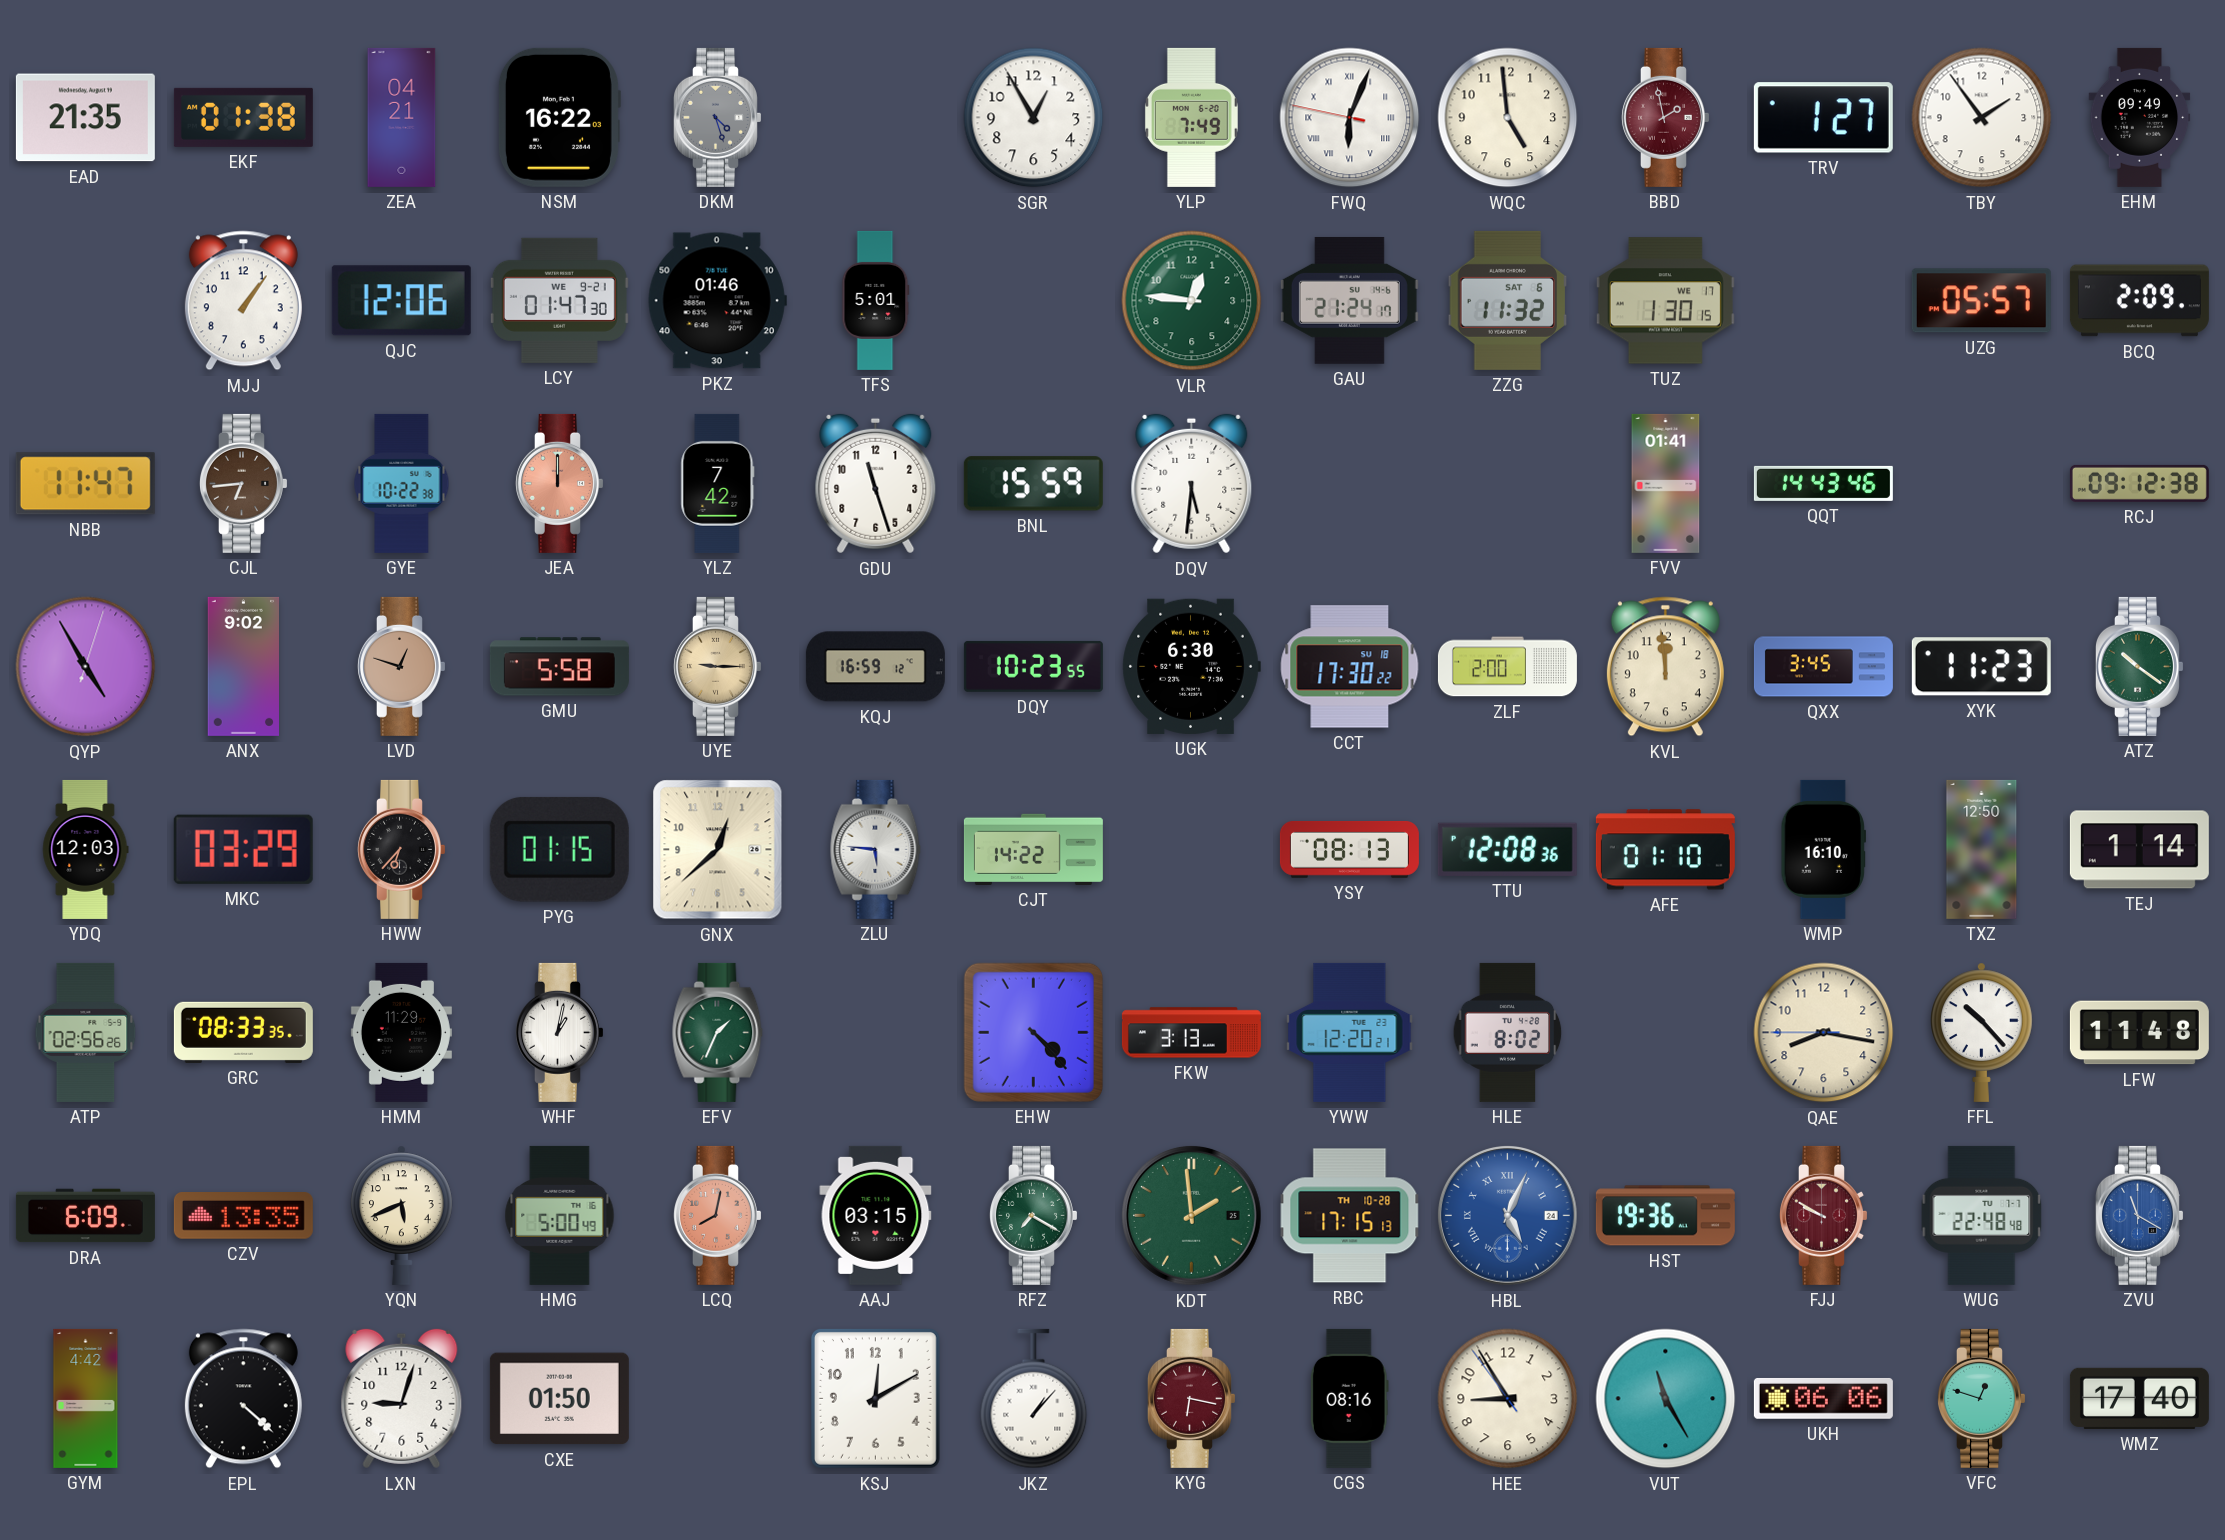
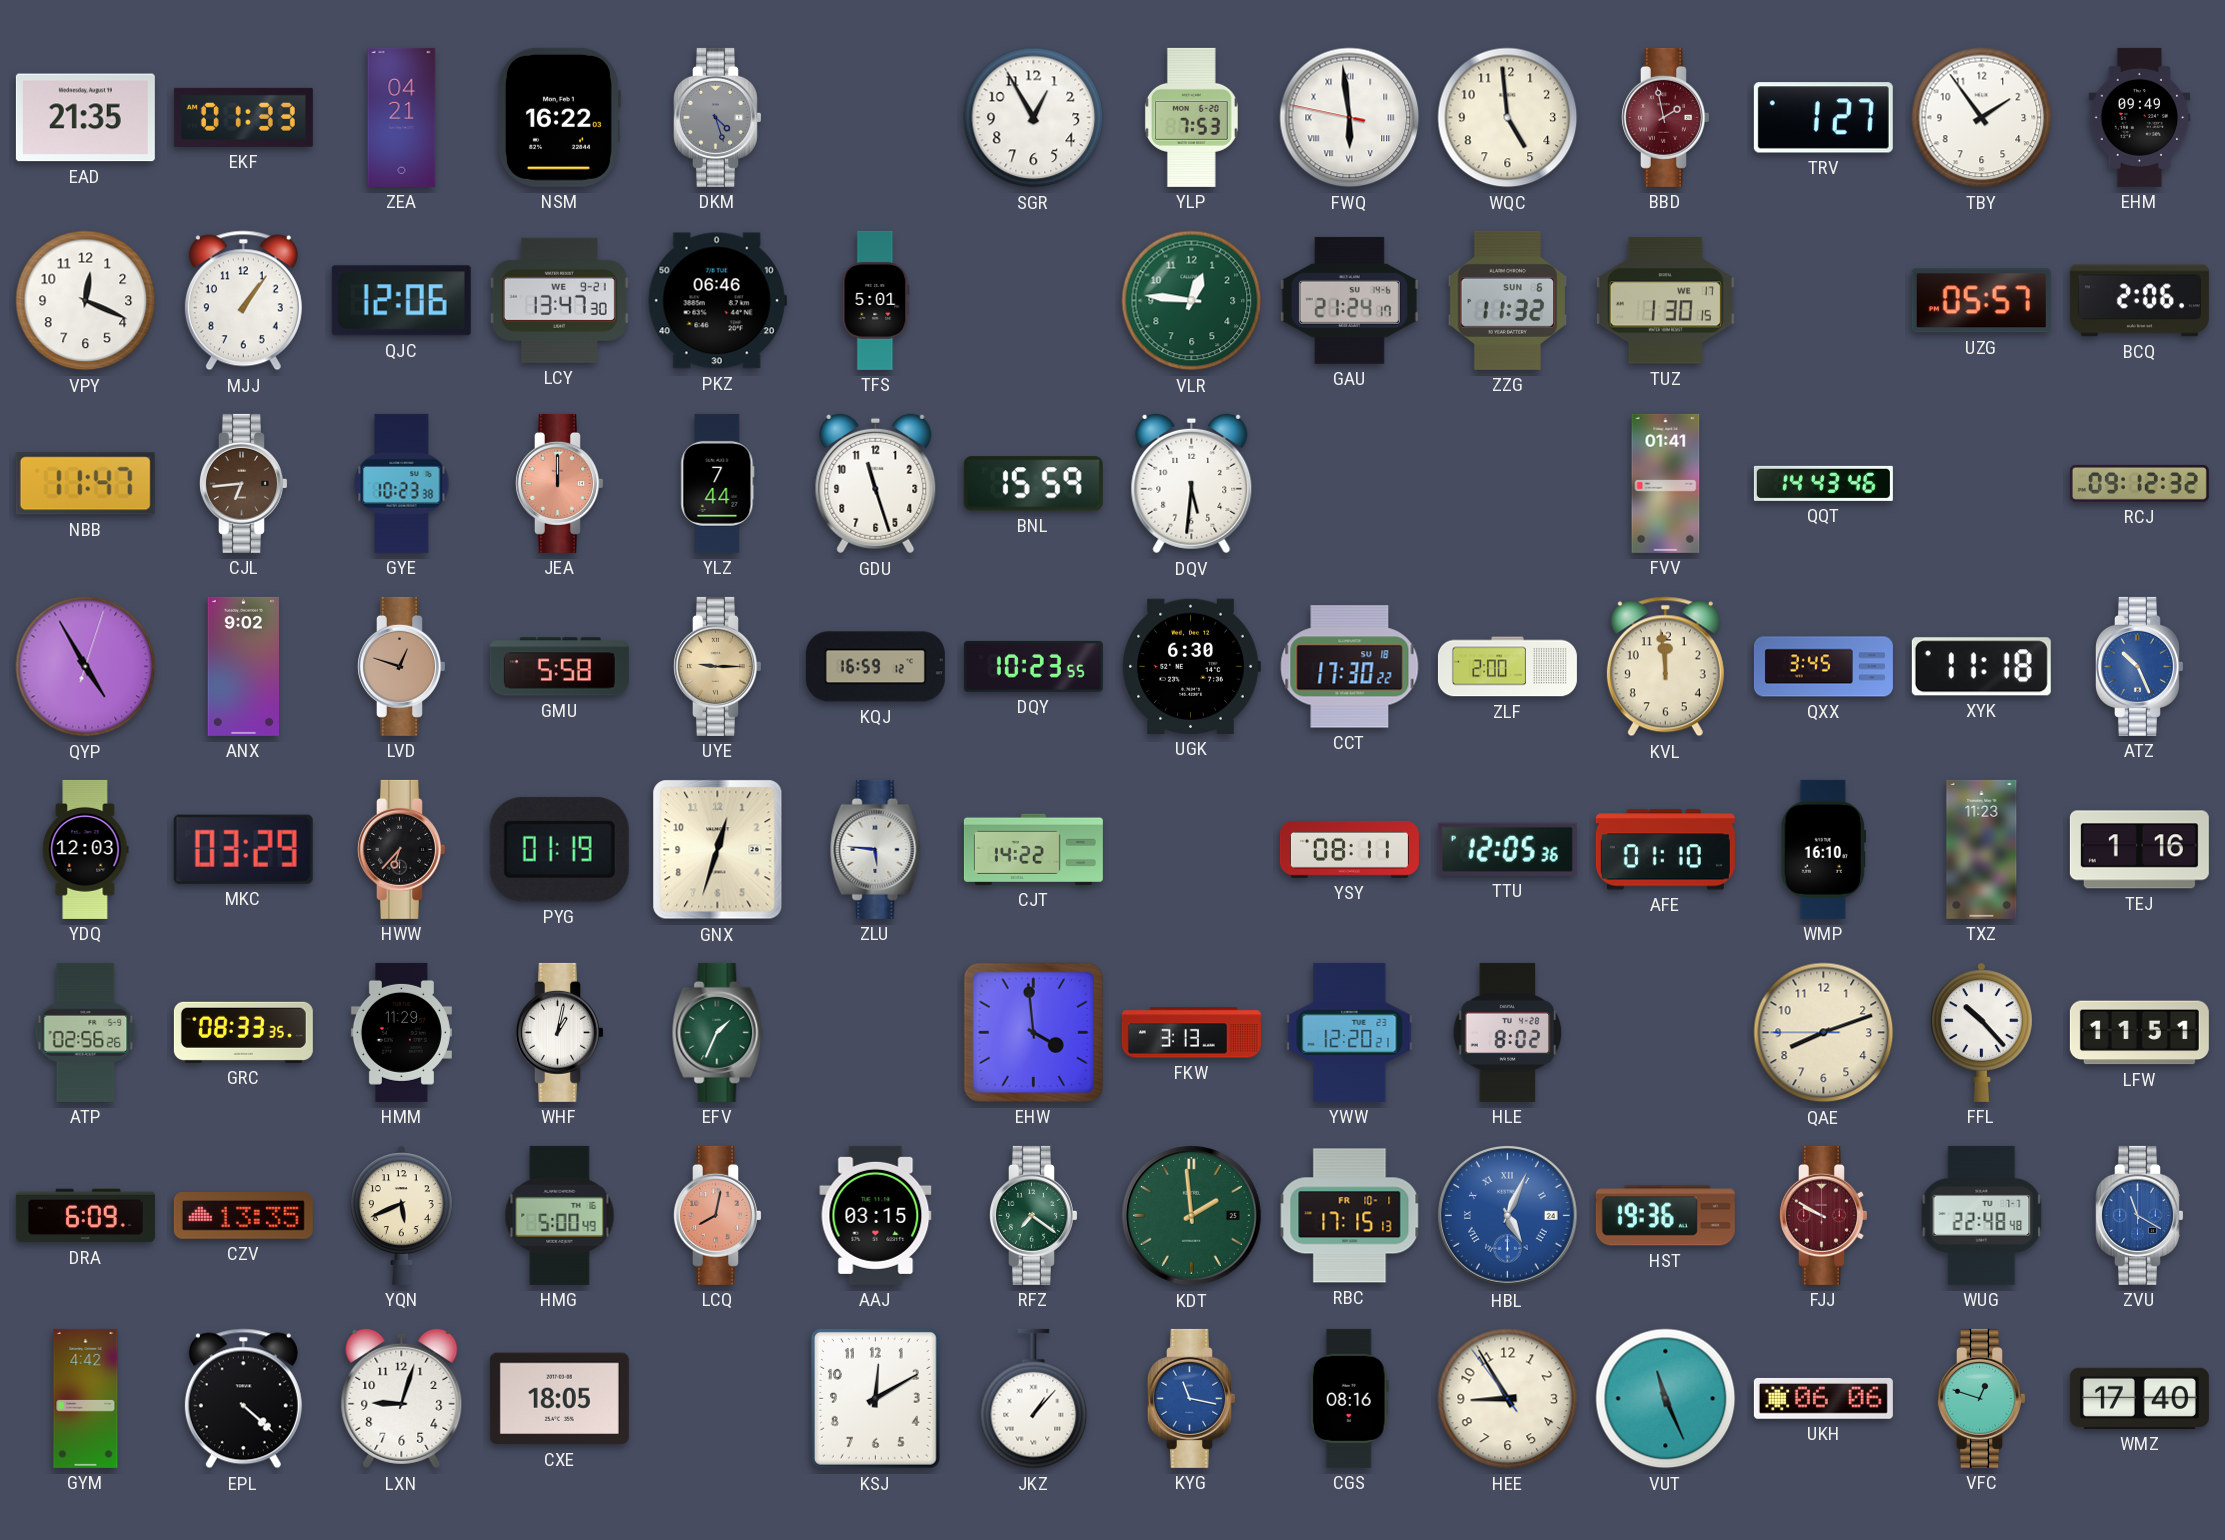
EKF: 01:38 -> 01:33
YLP: 7:49 -> 7:53
FWQ: 6:03 -> 5:58
VPY: none -> 12:19
LCY: 01:47 -> 13:47
PKZ: 01:46 -> 06:46
ZZG date: SAT 6 -> SUN 6
BCQ: 2:09 -> 2:06
GYE: 10:22 -> 10:23
YLZ: 7:42 -> 7:44
RCJ: 09:12:38 -> 09:12:32
XYK: 11:23 -> 11:18
ATZ: 10:21 -> 10:26
ATZ dial: green -> blue
PYG: 01:15 -> 01:19
GNX: 12:38 -> 12:33
YSY: 08:13 -> 08:11
TTU: 12:08 -> 12:05
TXZ: 12:50 -> 11:23
TEJ: 1:14 -> 1:16
EHW: 4:23 -> 3:59
QAE: 8:16 -> 8:11
LFW: 11:48 -> 11:51
RFZ: 7:20 -> 7:21
RBC date: TH 10-28 -> FR 10-1
CXE: 01:50 -> 18:05
KYG: 6:17 -> 11:17
KYG dial: burgundy -> blue
VUT: 11:25 -> 11:26
